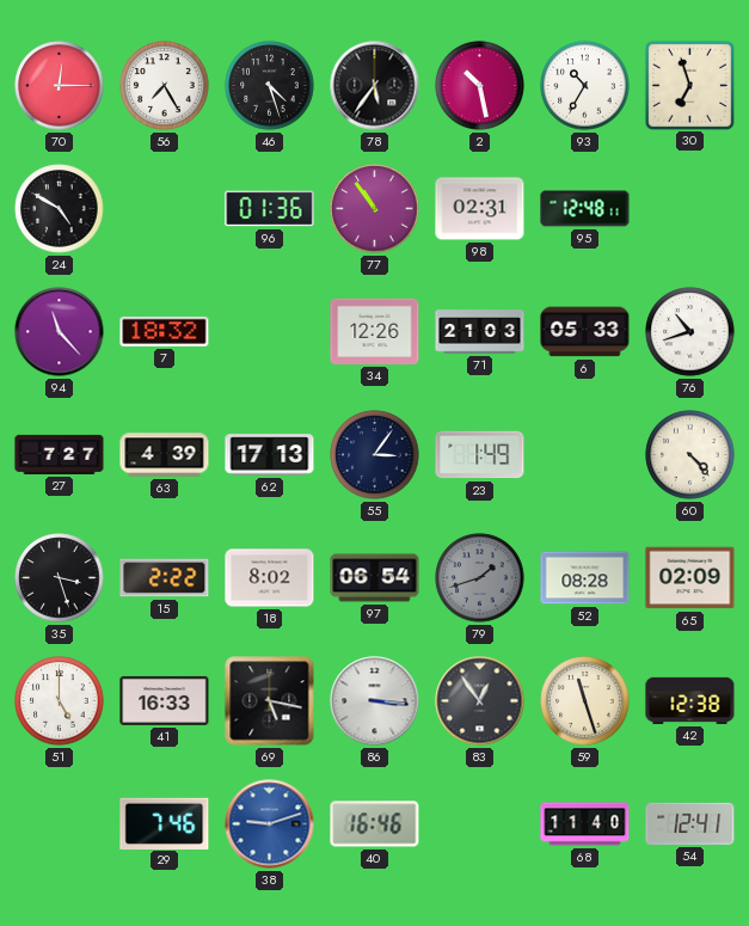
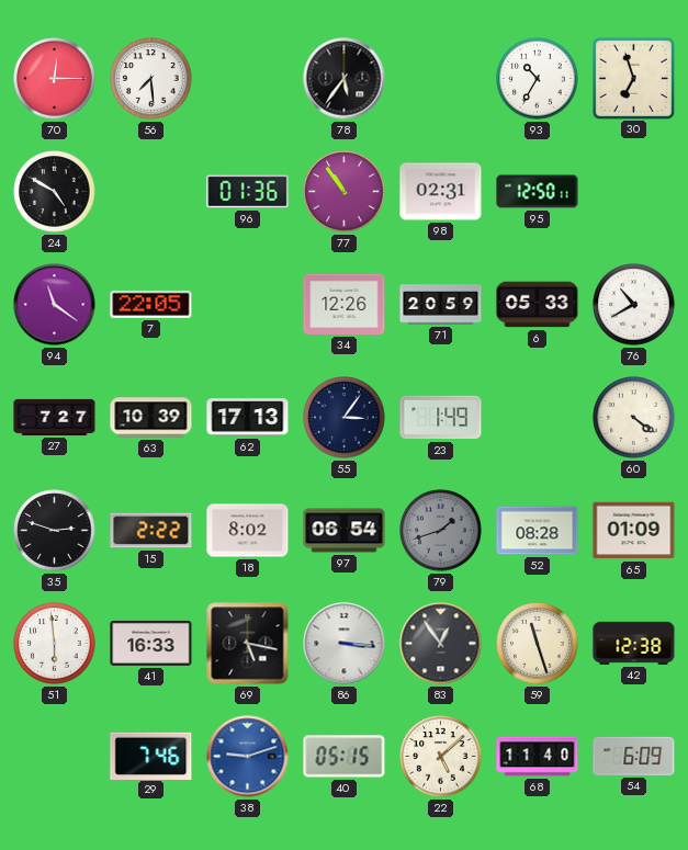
56: 7:25 -> 7:29
46: 4:27 -> none
2: 10:28 -> none
95: 12:48 -> 12:50
94: 11:23 -> 11:21
7: 18:32 -> 22:05
71: 21:03 -> 20:59
76: 10:42 -> 10:40
63: 4:39 -> 10:39
60: 4:23 -> 4:21
35: 3:27 -> 2:48
65: 02:09 -> 01:09
51: 5:00 -> 5:59
40: 16:46 -> 05:15
22: none -> 5:08
54: 12:41 -> 6:09
